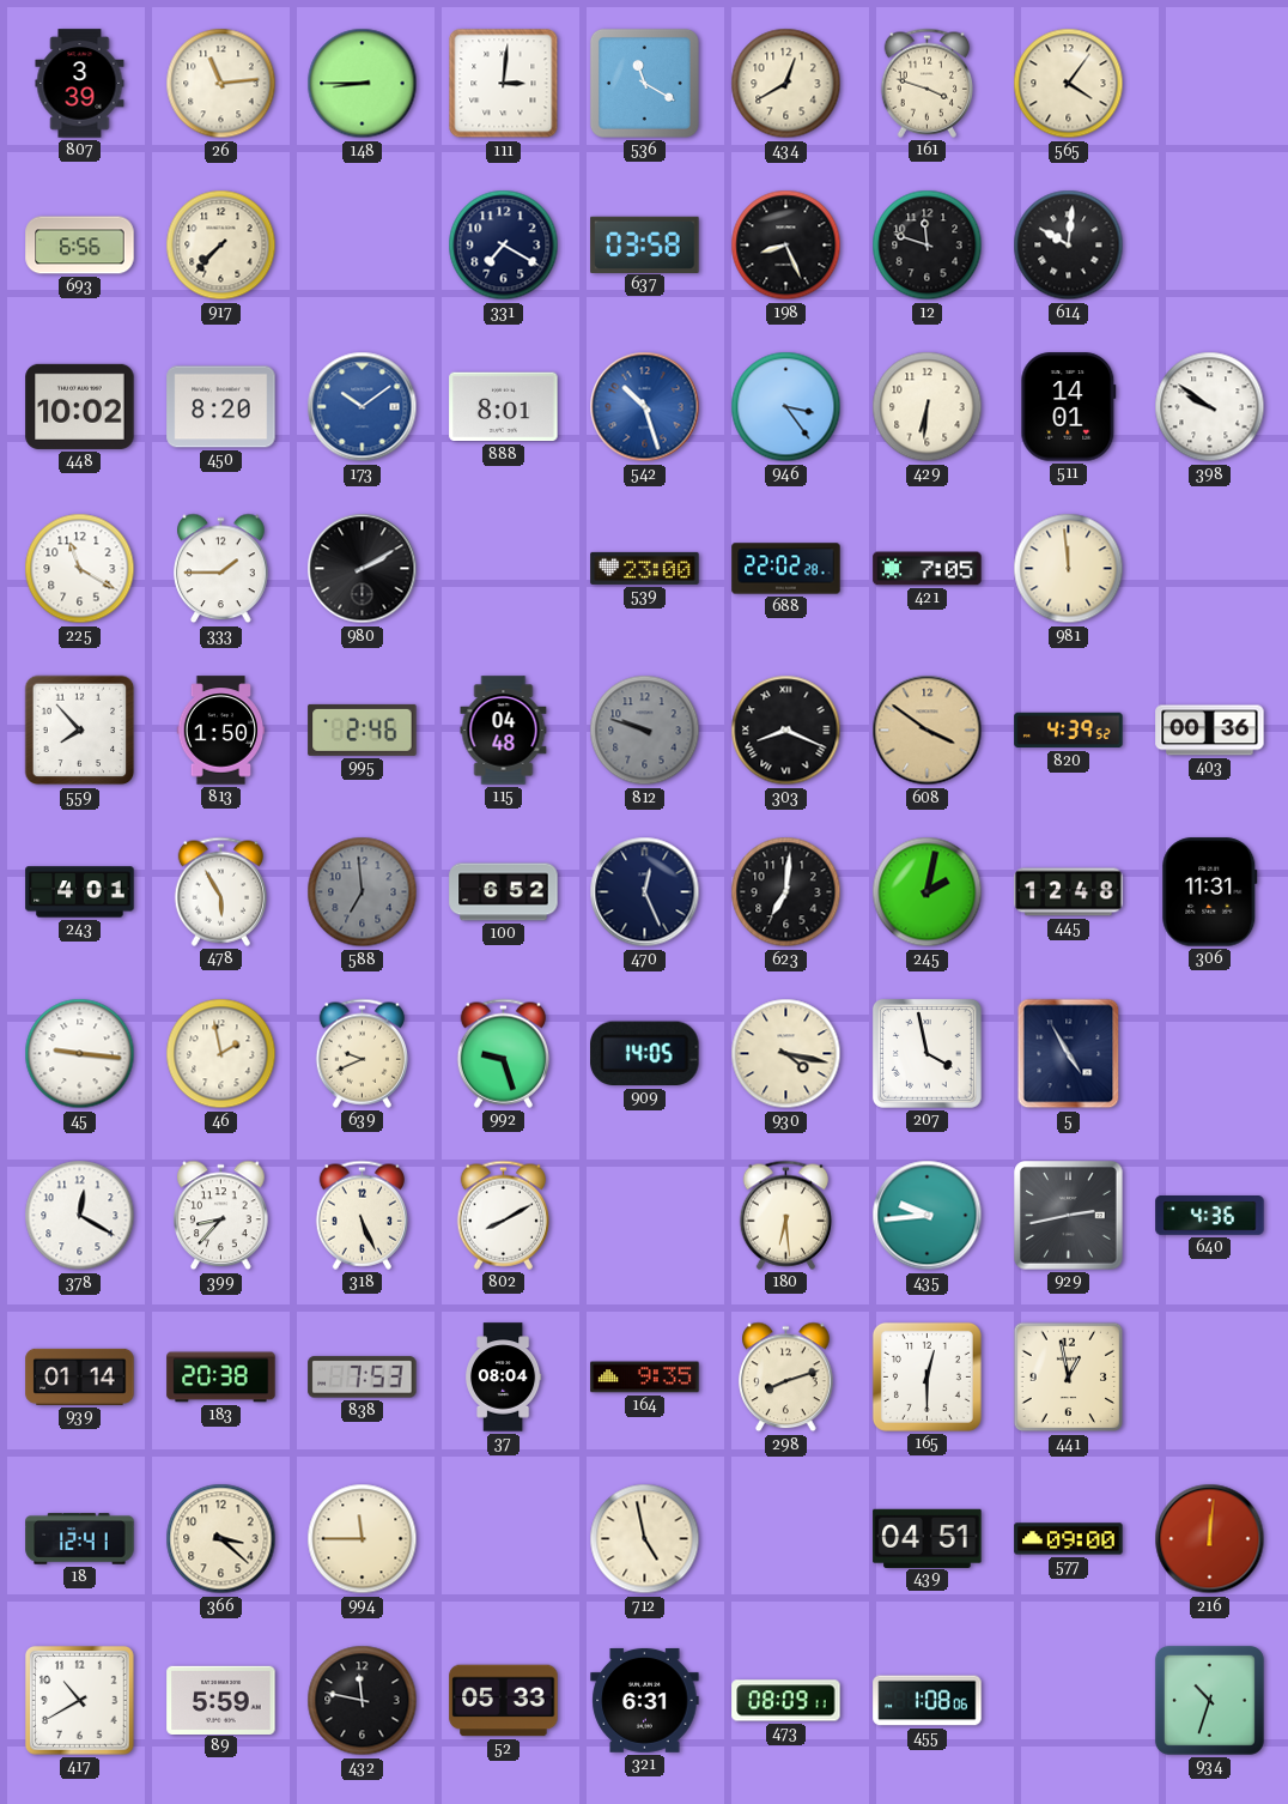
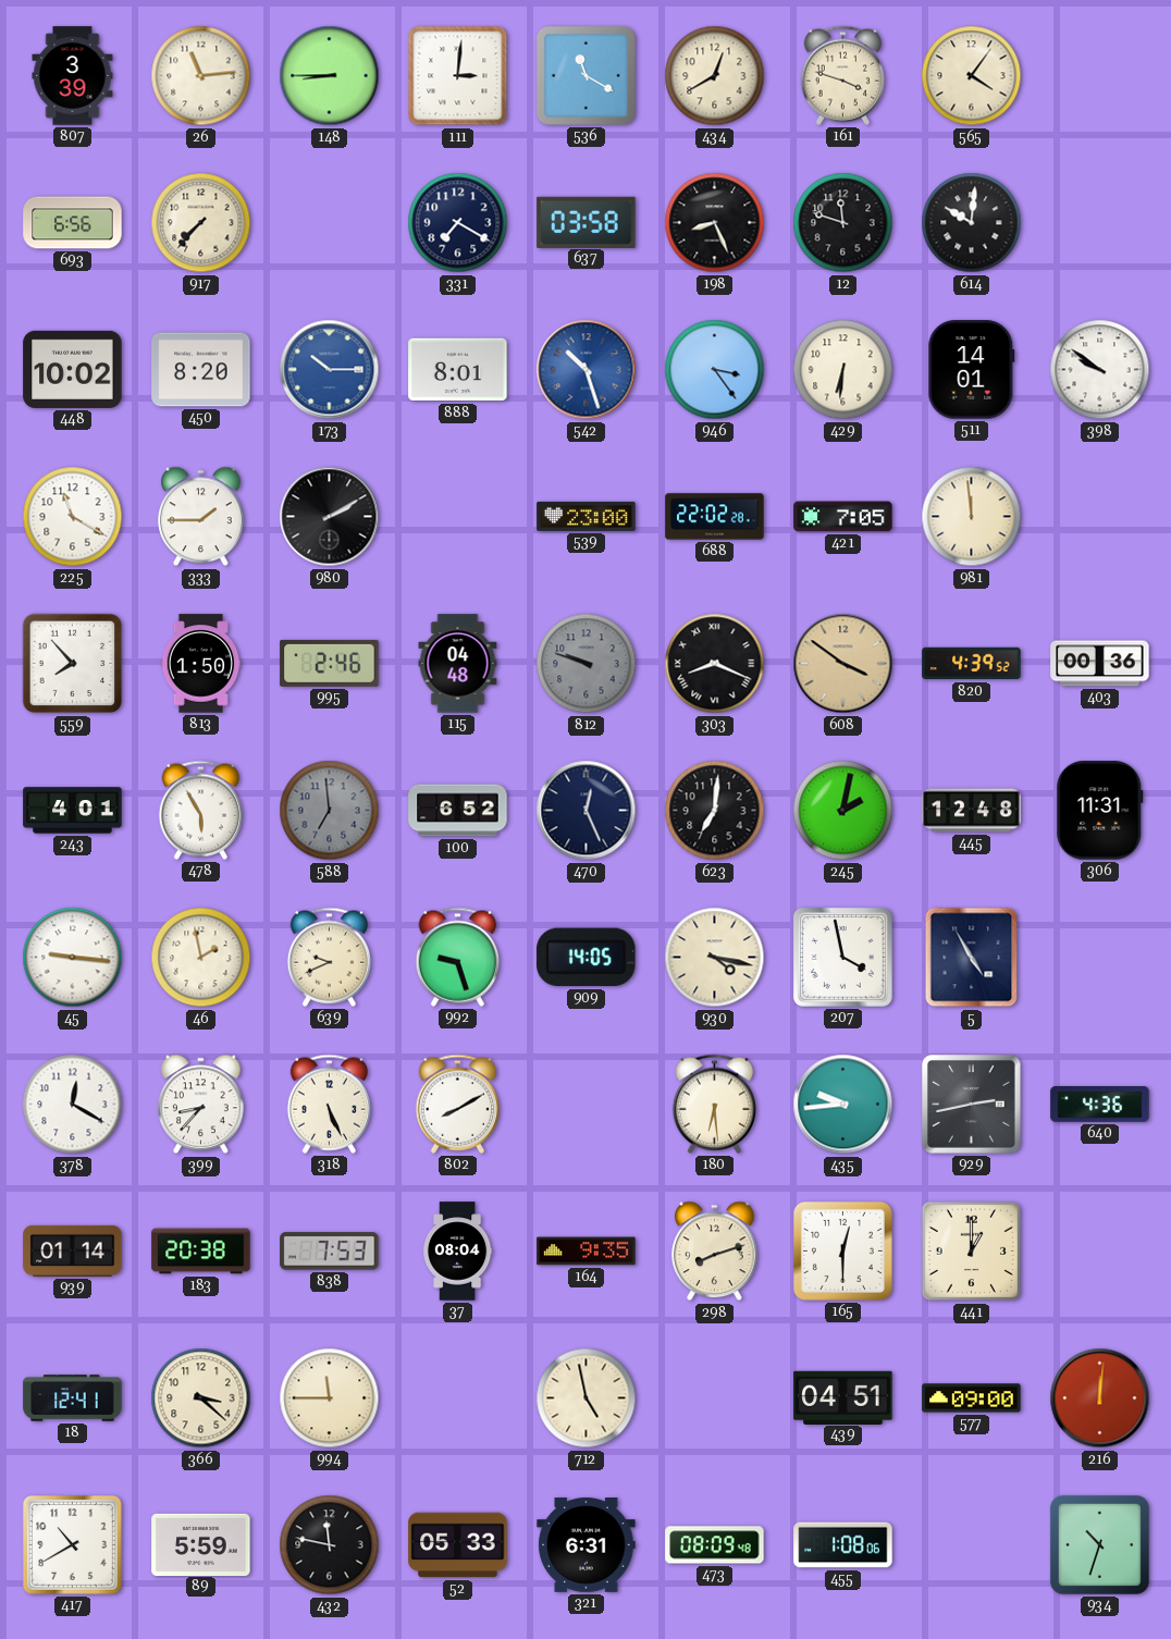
173: 10:09 -> 10:15
441: 12:58 -> 1:00
473: 08:09:11 -> 08:09:48
